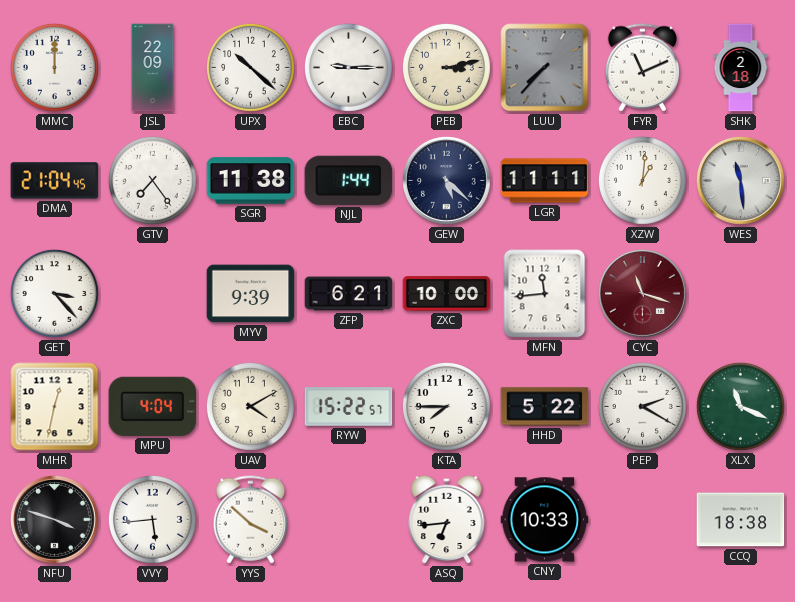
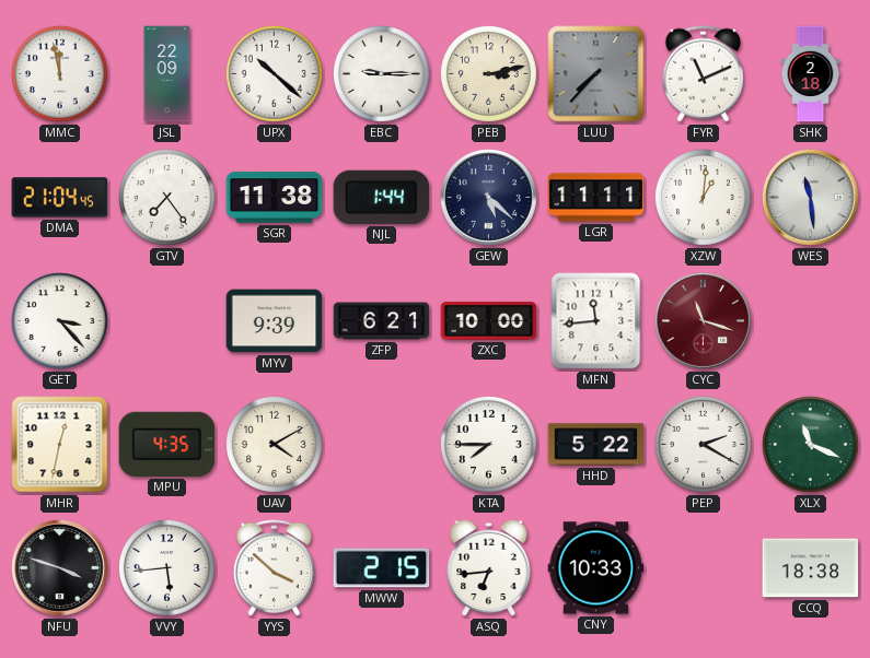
MMC: 12:00 -> 11:58
MPU: 4:04 -> 4:35
RYW: 15:22 -> none
MWW: none -> 2:15
